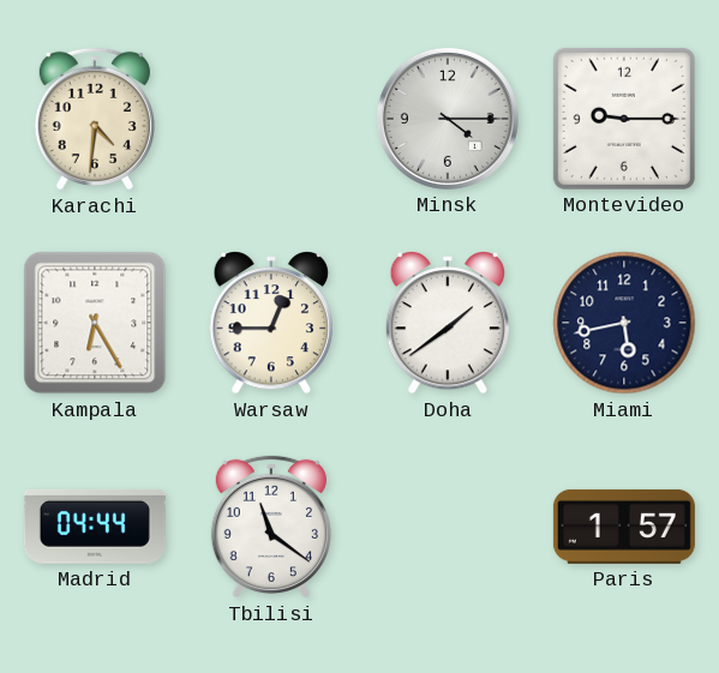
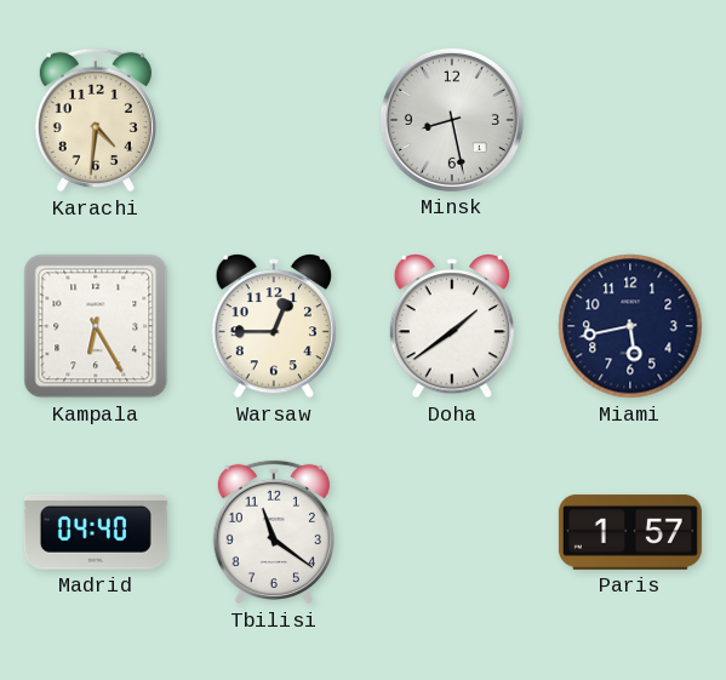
Minsk: 4:15 -> 8:28
Montevideo: 9:15 -> none
Madrid: 04:44 -> 04:40
